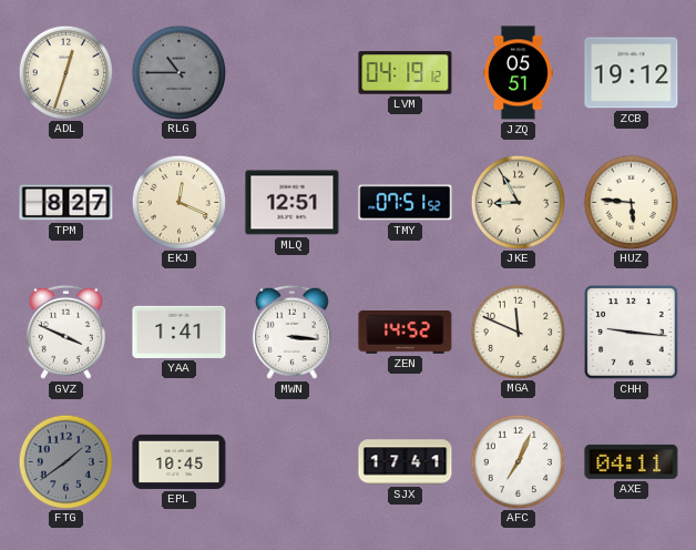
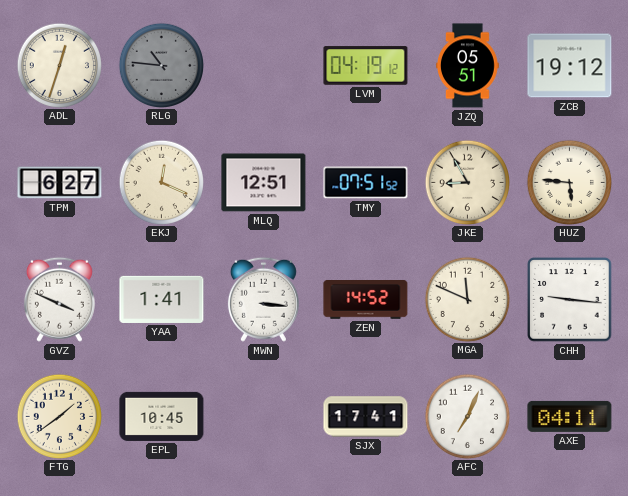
RLG: 10:45 -> 10:46
TPM: 8:27 -> 6:27
FTG dial: grey -> cream
